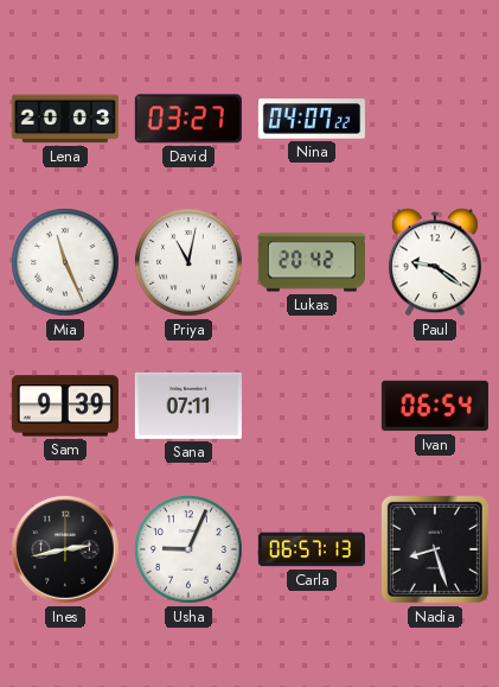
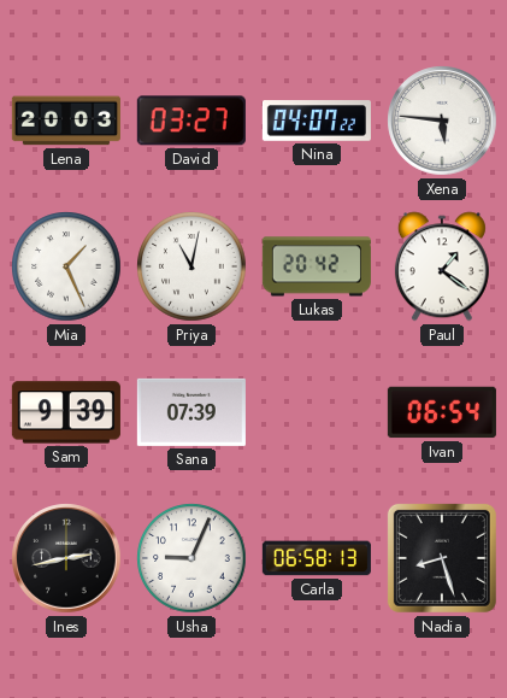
Xena: none -> 5:46
Mia: 11:26 -> 1:26
Paul: 9:21 -> 1:21
Sana: 07:11 -> 07:39
Carla: 06:57 -> 06:58
